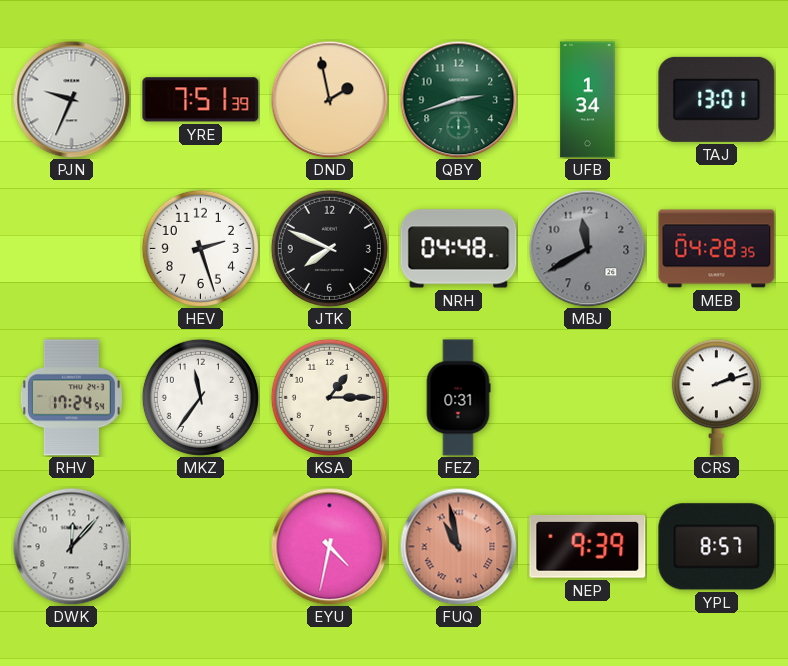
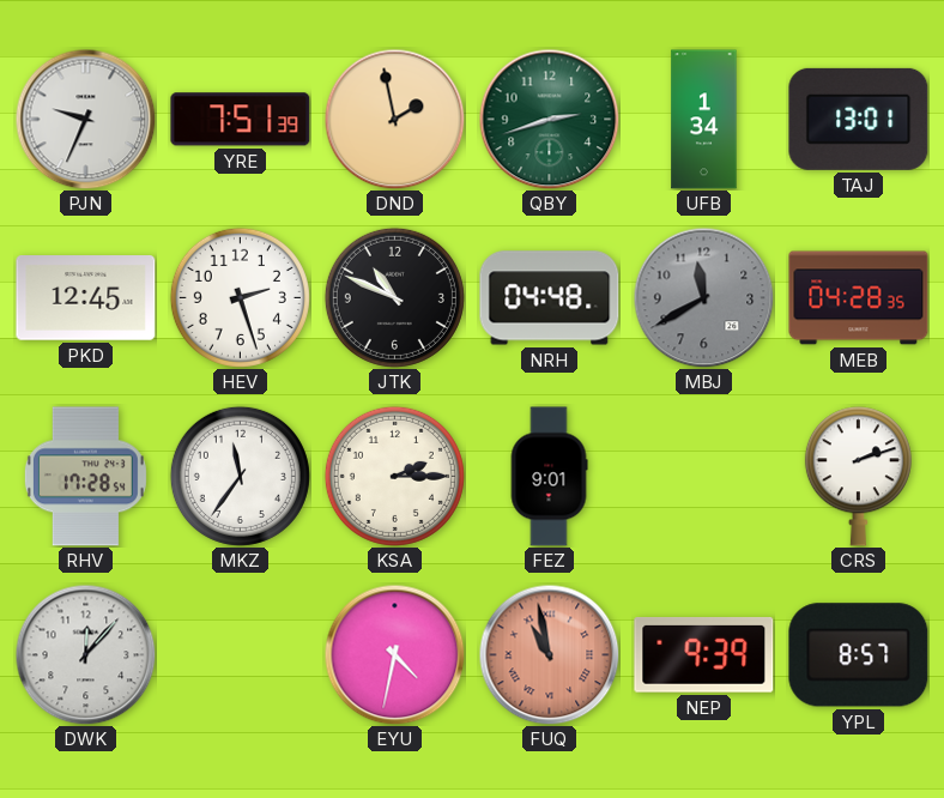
PKD: none -> 12:45
JTK: 7:49 -> 10:49
RHV: 17:24 -> 17:28
KSA: 1:15 -> 2:15
FEZ: 0:31 -> 9:01
